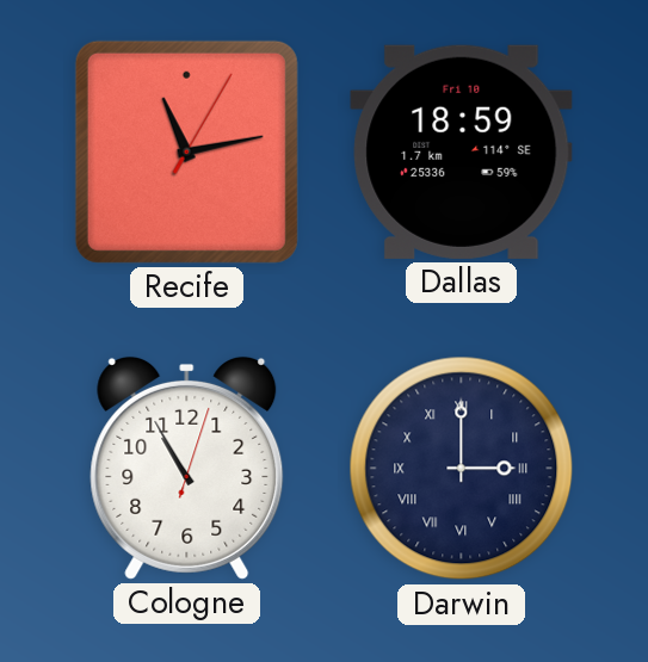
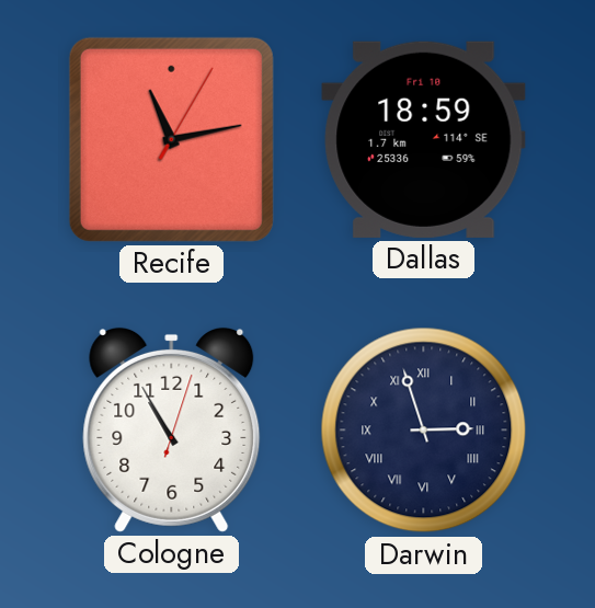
Darwin: 3:00 -> 2:57
